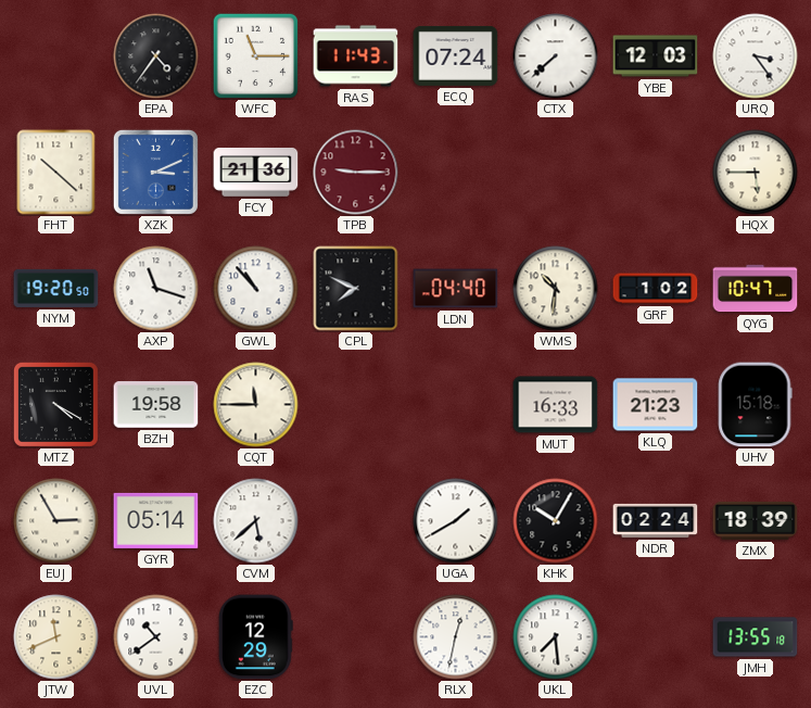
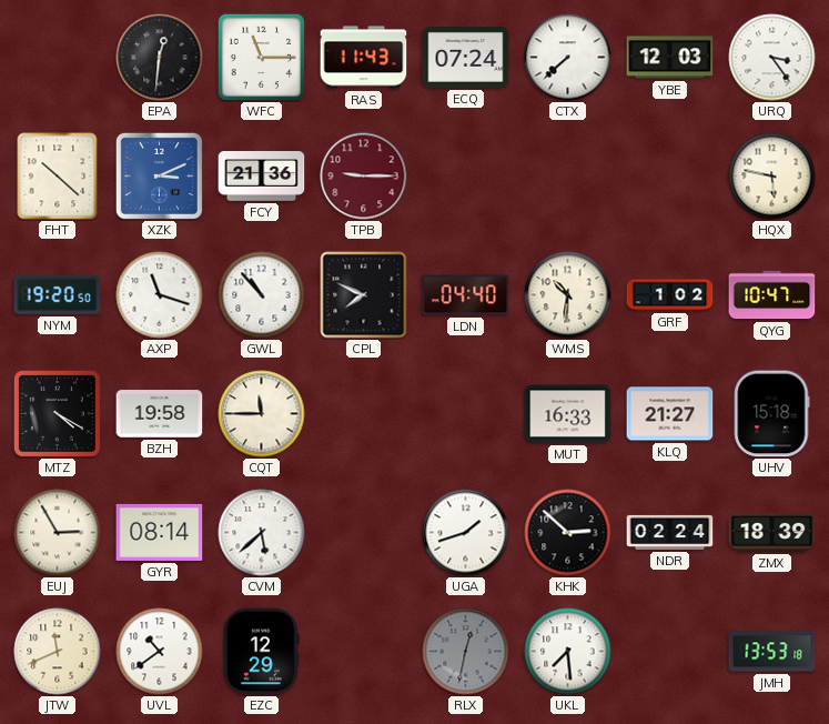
EPA: 4:36 -> 12:31
HQX: 5:45 -> 5:47
KLQ: 21:23 -> 21:27
GYR: 05:14 -> 08:14
UGA: 1:40 -> 1:42
KHK: 10:05 -> 2:52
RLX dial: white -> grey
JMH: 13:55 -> 13:53
